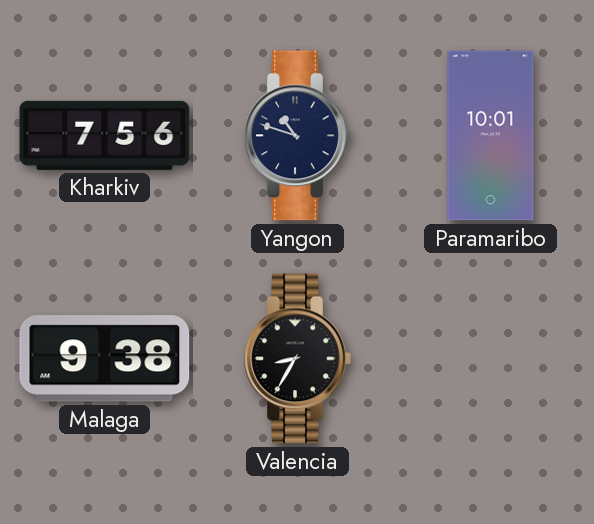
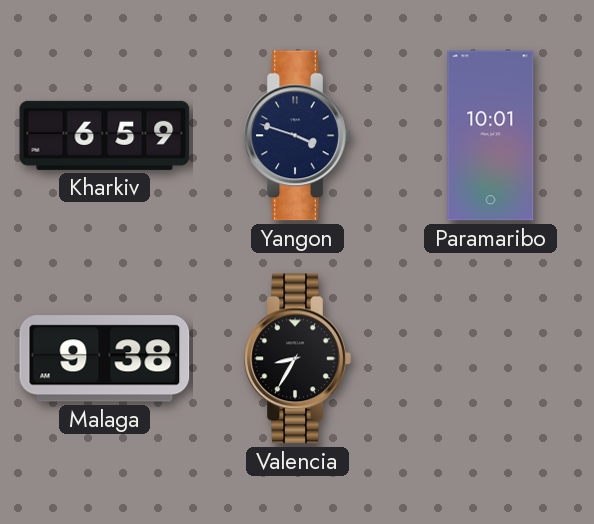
Kharkiv: 7:56 -> 6:59
Yangon: 10:48 -> 3:48
